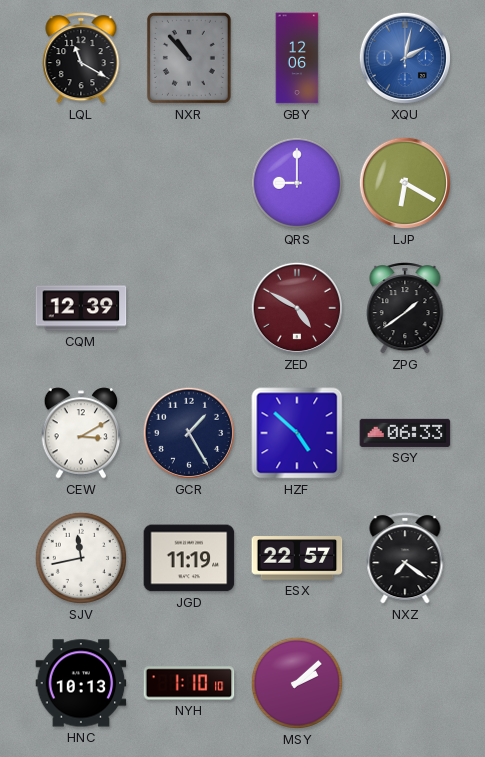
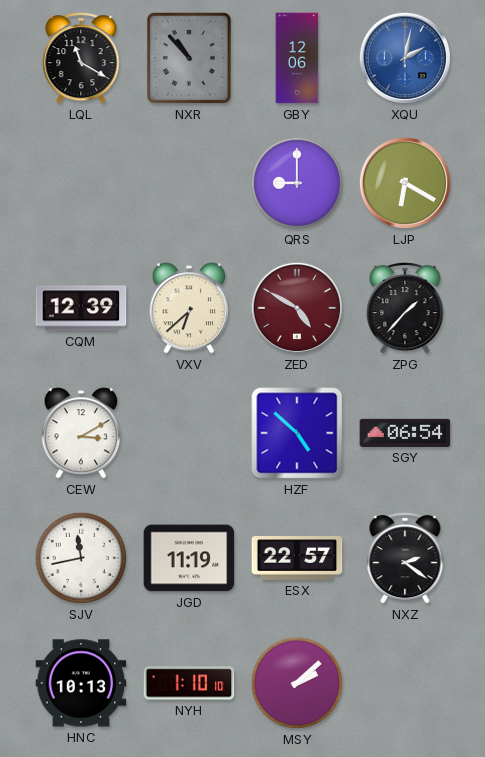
VXV: none -> 6:38
ZPG: 1:39 -> 1:37
GCR: 1:25 -> none
SGY: 06:33 -> 06:54
NXZ: 7:21 -> 2:21
